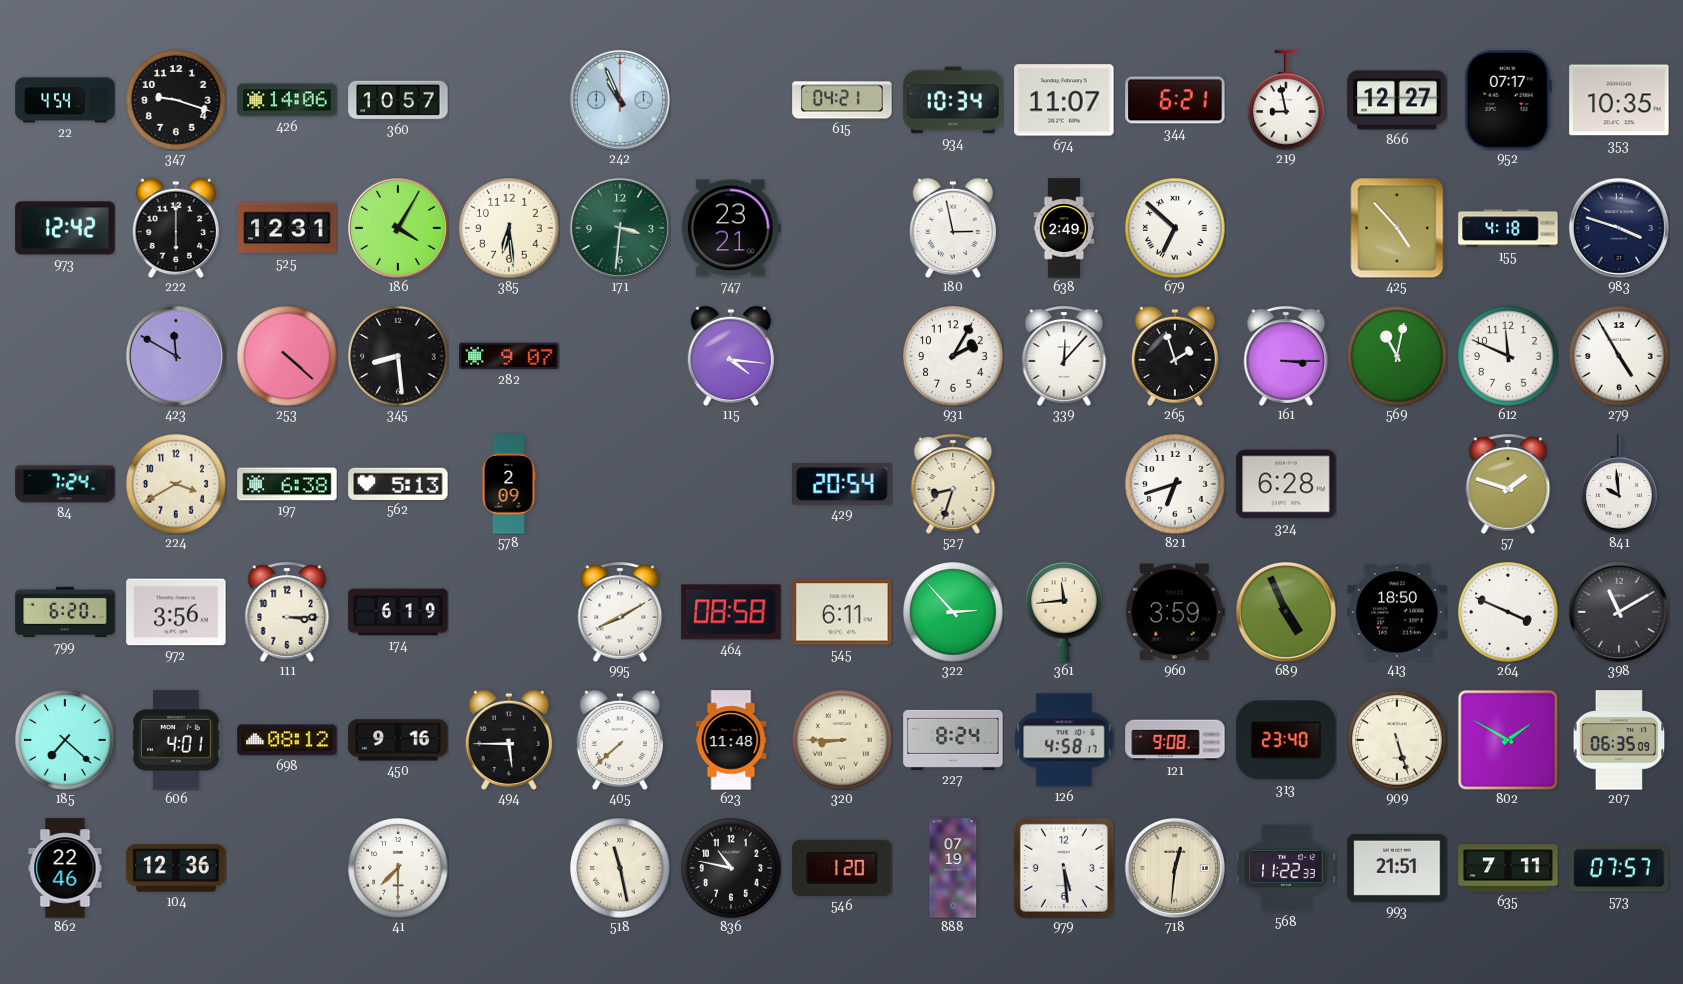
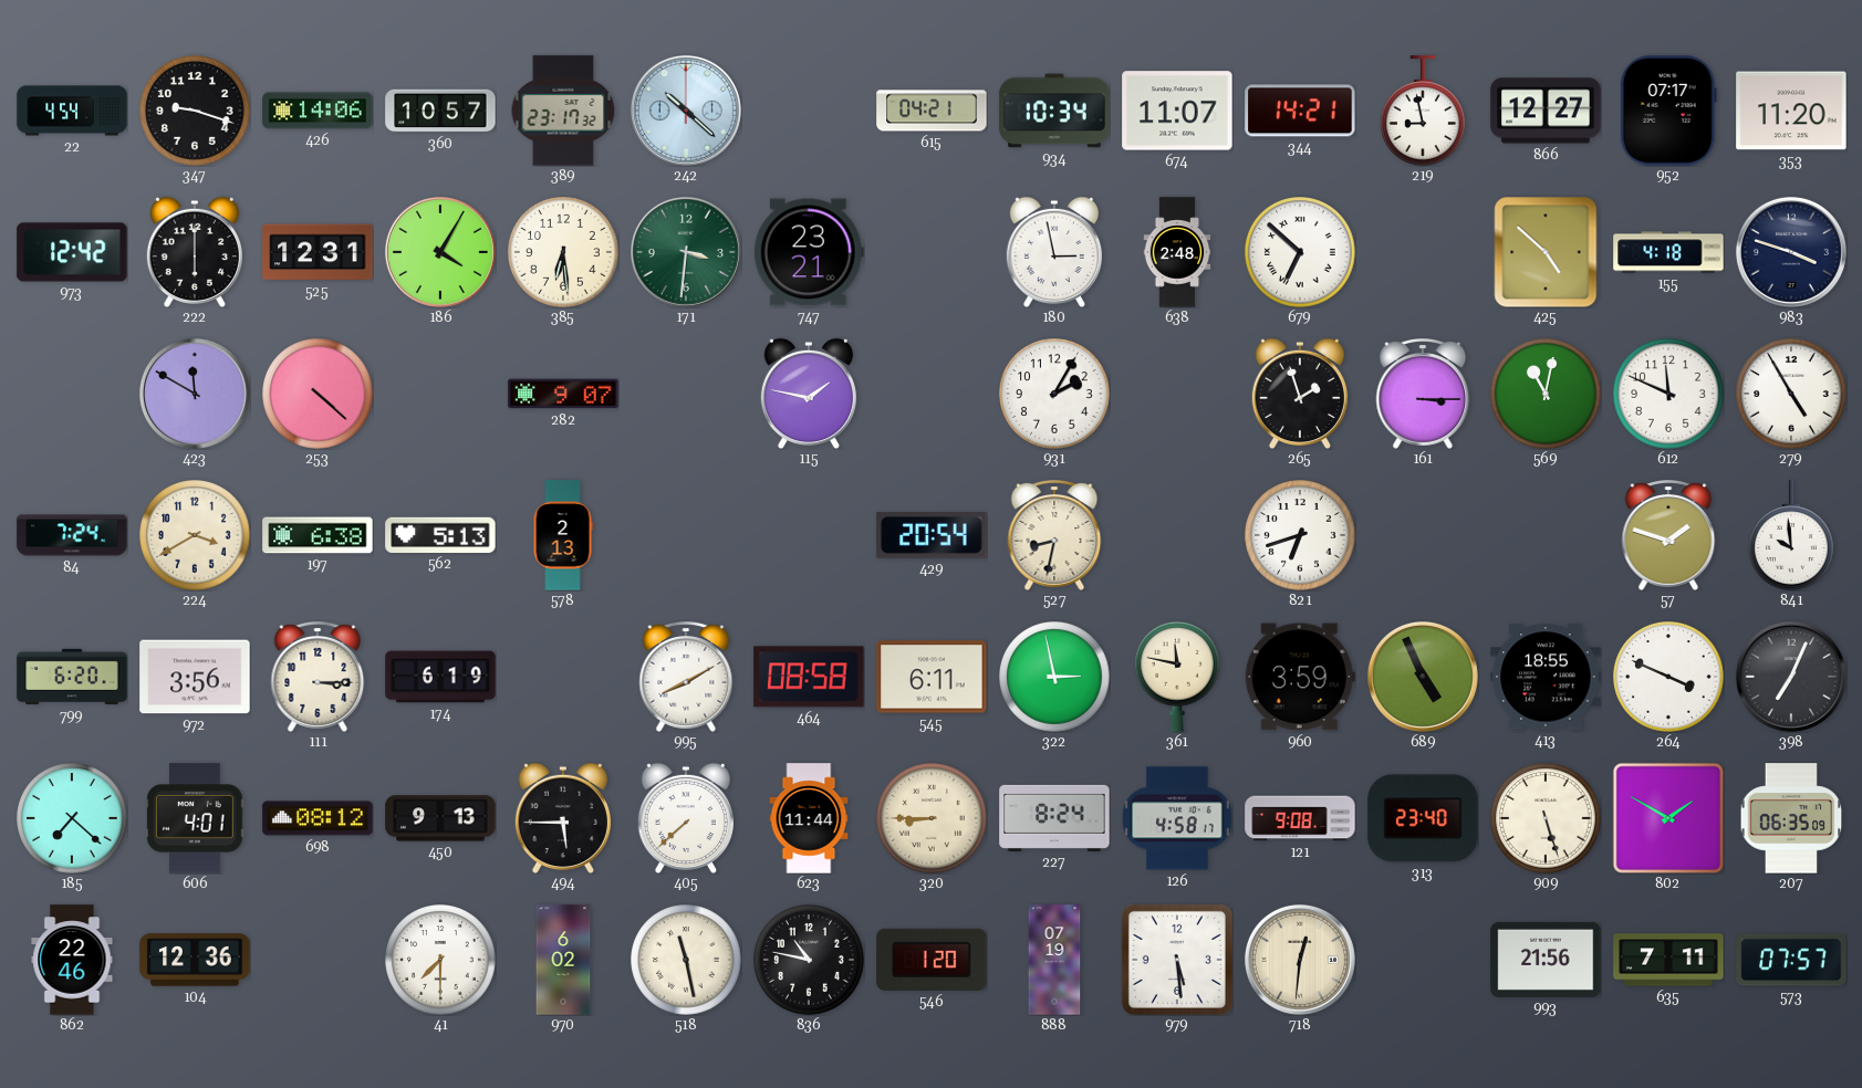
389: none -> 23:17
242: 10:56 -> 10:22
344: 6:21 -> 14:21
353: 10:35 -> 11:20
638: 2:49 -> 2:48
425: 4:53 -> 4:52
345: 8:29 -> none
115: 4:16 -> 1:47
339: 12:07 -> none
578: 2:09 -> 2:13
527: 8:33 -> 8:32
324: 6:28 -> none
322: 2:53 -> 2:58
361: 11:44 -> 11:47
413: 18:50 -> 18:55
398: 11:10 -> 7:04
450: 9:16 -> 9:13
623: 11:48 -> 11:44
970: none -> 6:02
568: 11:22 -> none
993: 21:51 -> 21:56
